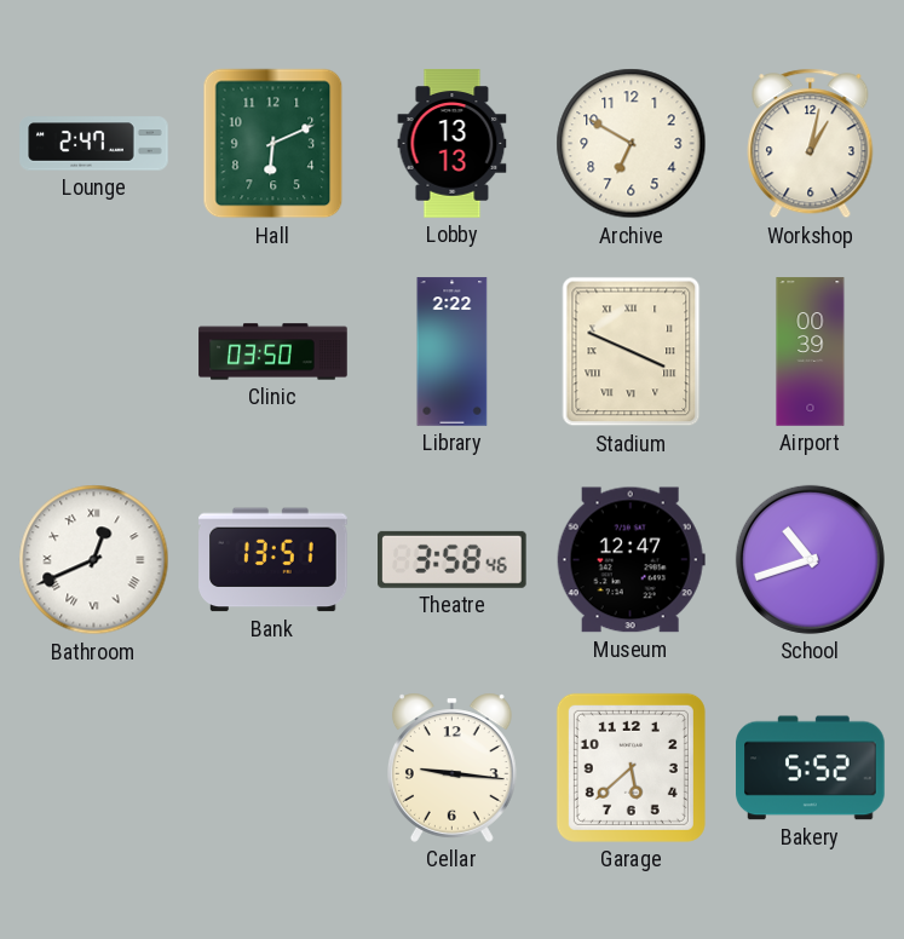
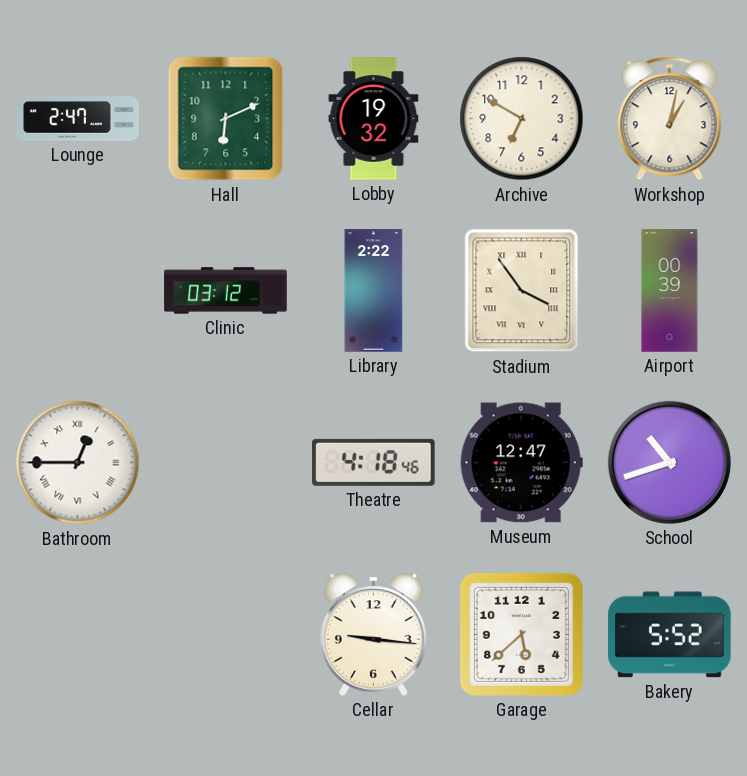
Lobby: 13:13 -> 19:32
Clinic: 03:50 -> 03:12
Stadium: 3:49 -> 3:54
Bathroom: 12:41 -> 12:45
Bank: 13:51 -> none
Theatre: 3:58 -> 4:18
